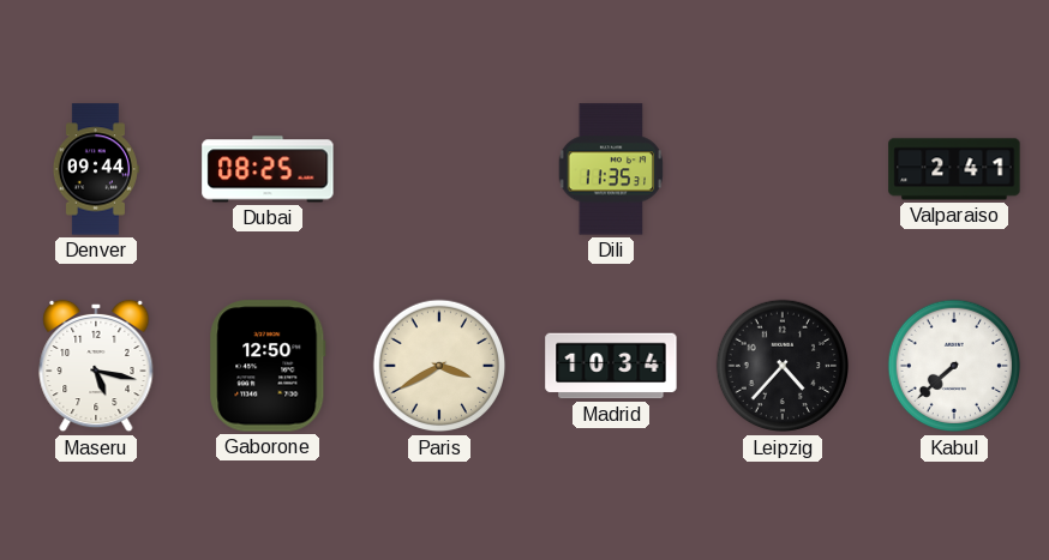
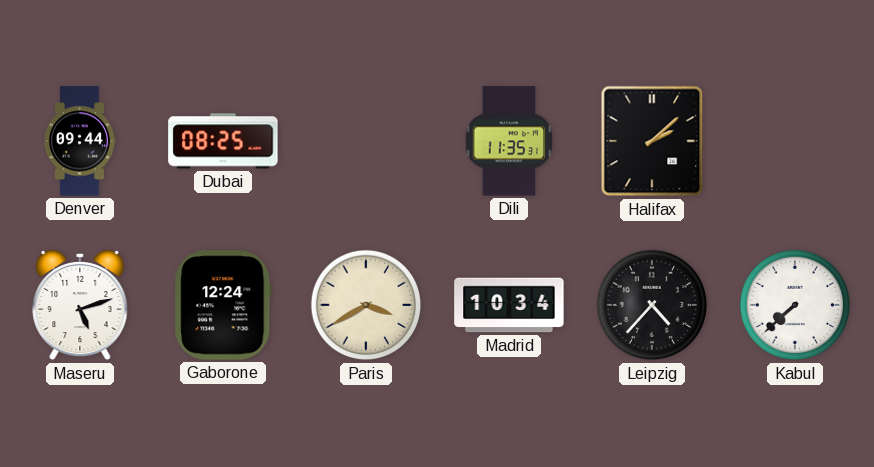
Halifax: none -> 2:08
Valparaiso: 2:41 -> none
Maseru: 5:17 -> 5:12
Gaborone: 12:50 -> 12:24
